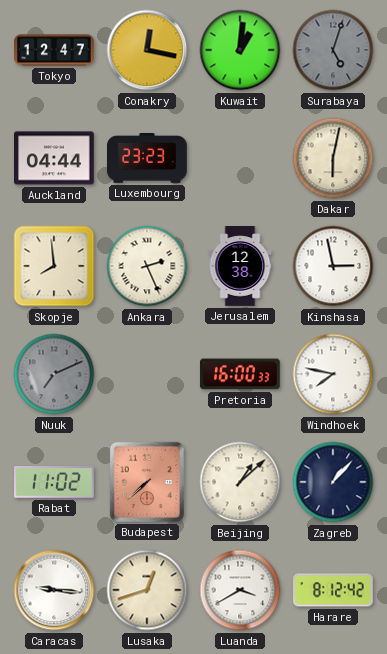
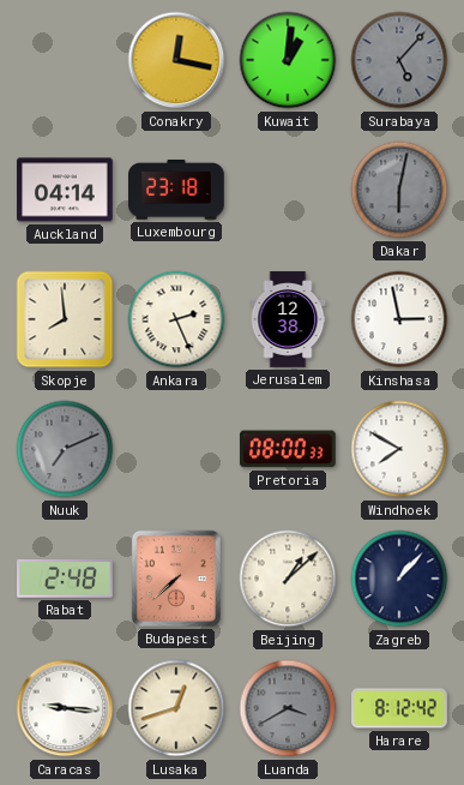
Tokyo: 12:47 -> none
Surabaya: 5:03 -> 5:07
Auckland: 04:44 -> 04:14
Luxembourg: 23:23 -> 23:18
Dakar dial: cream -> grey
Pretoria: 16:00 -> 08:00
Windhoek: 7:47 -> 7:50
Rabat: 11:02 -> 2:48
Luanda dial: white -> grey
